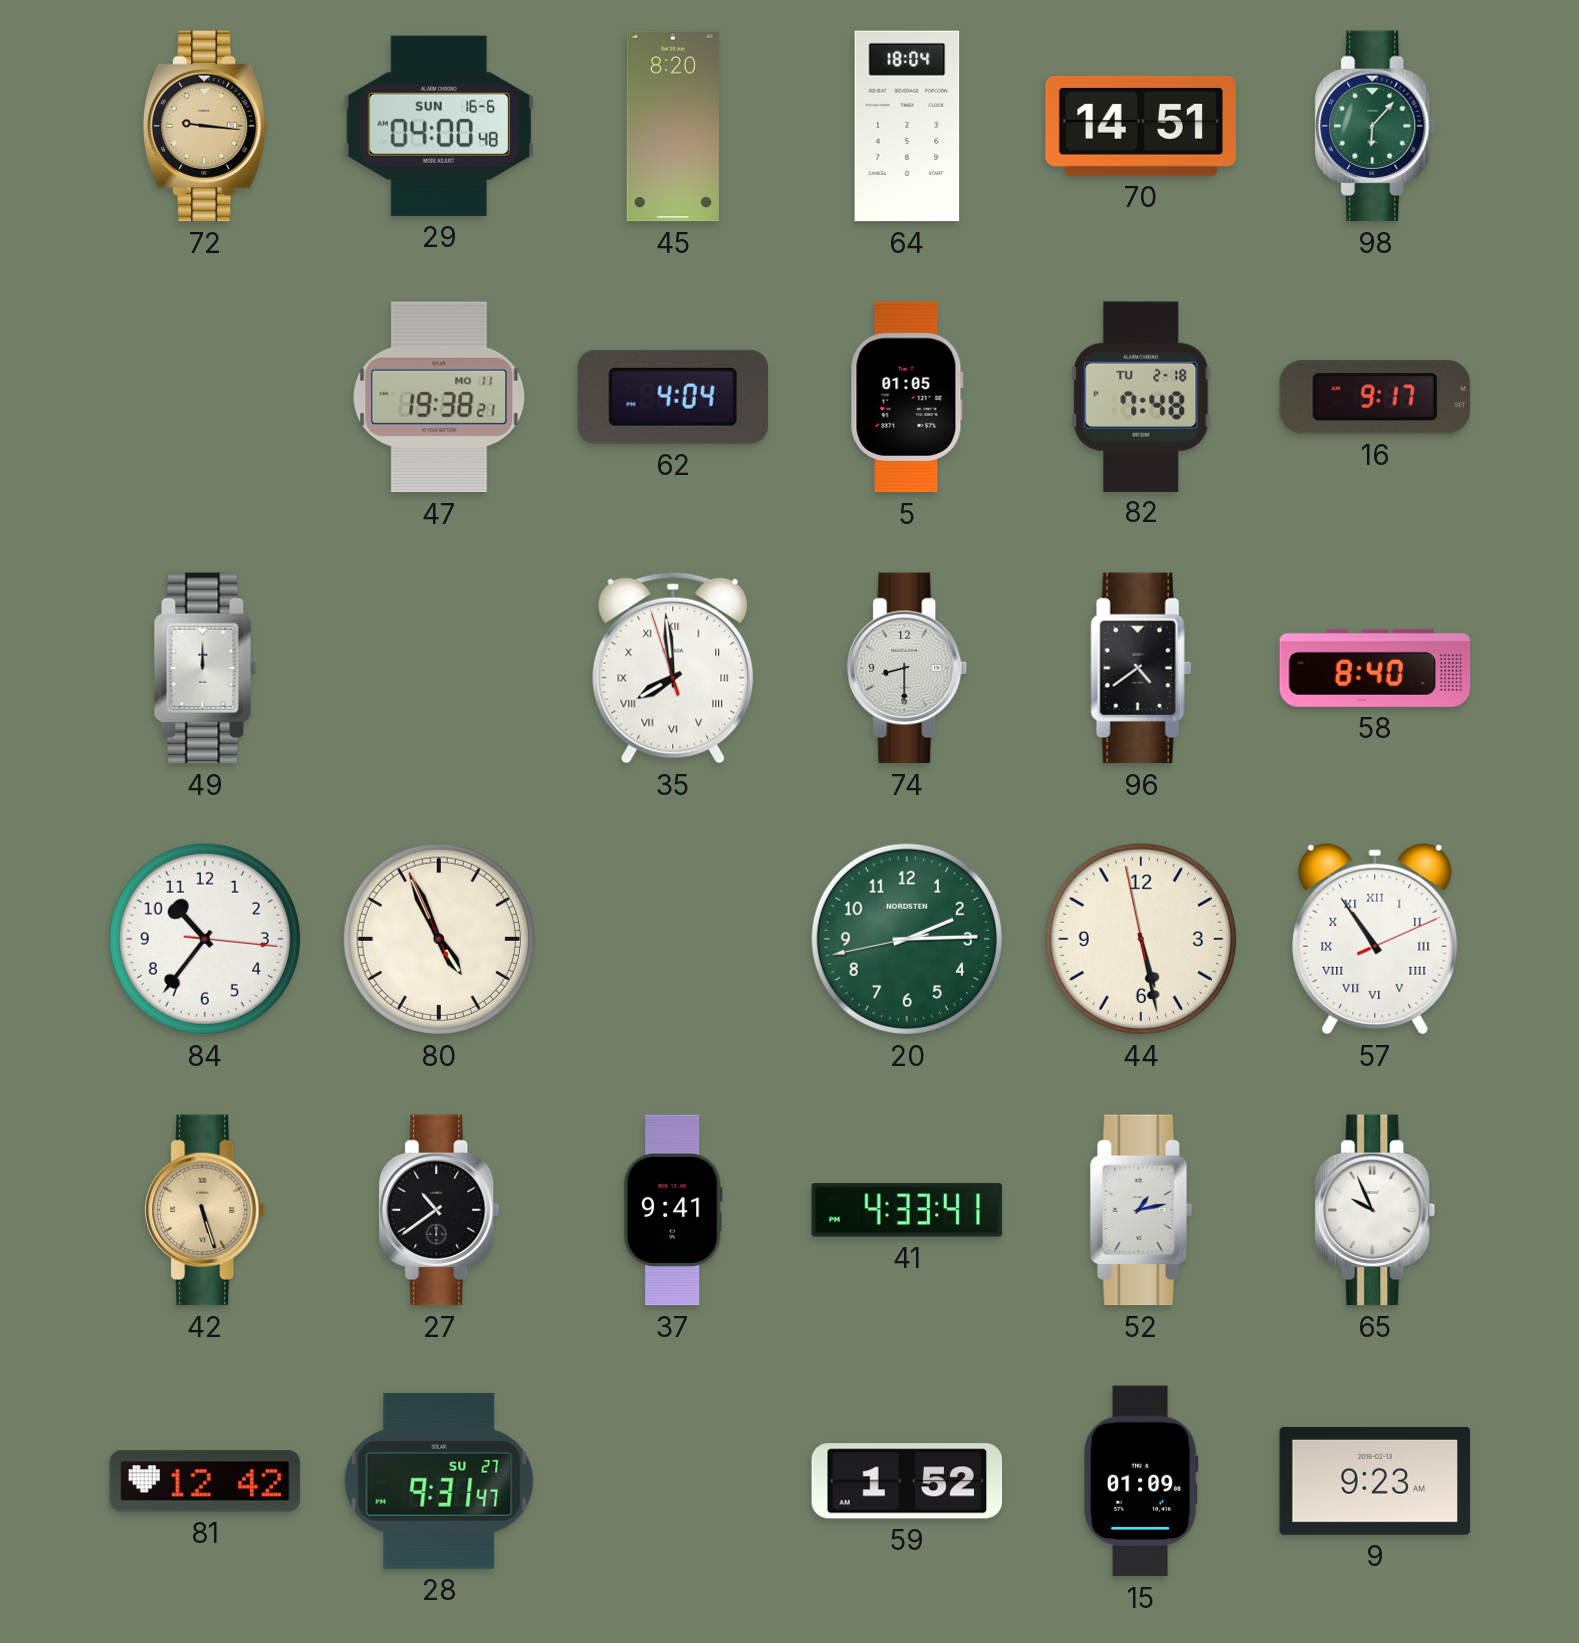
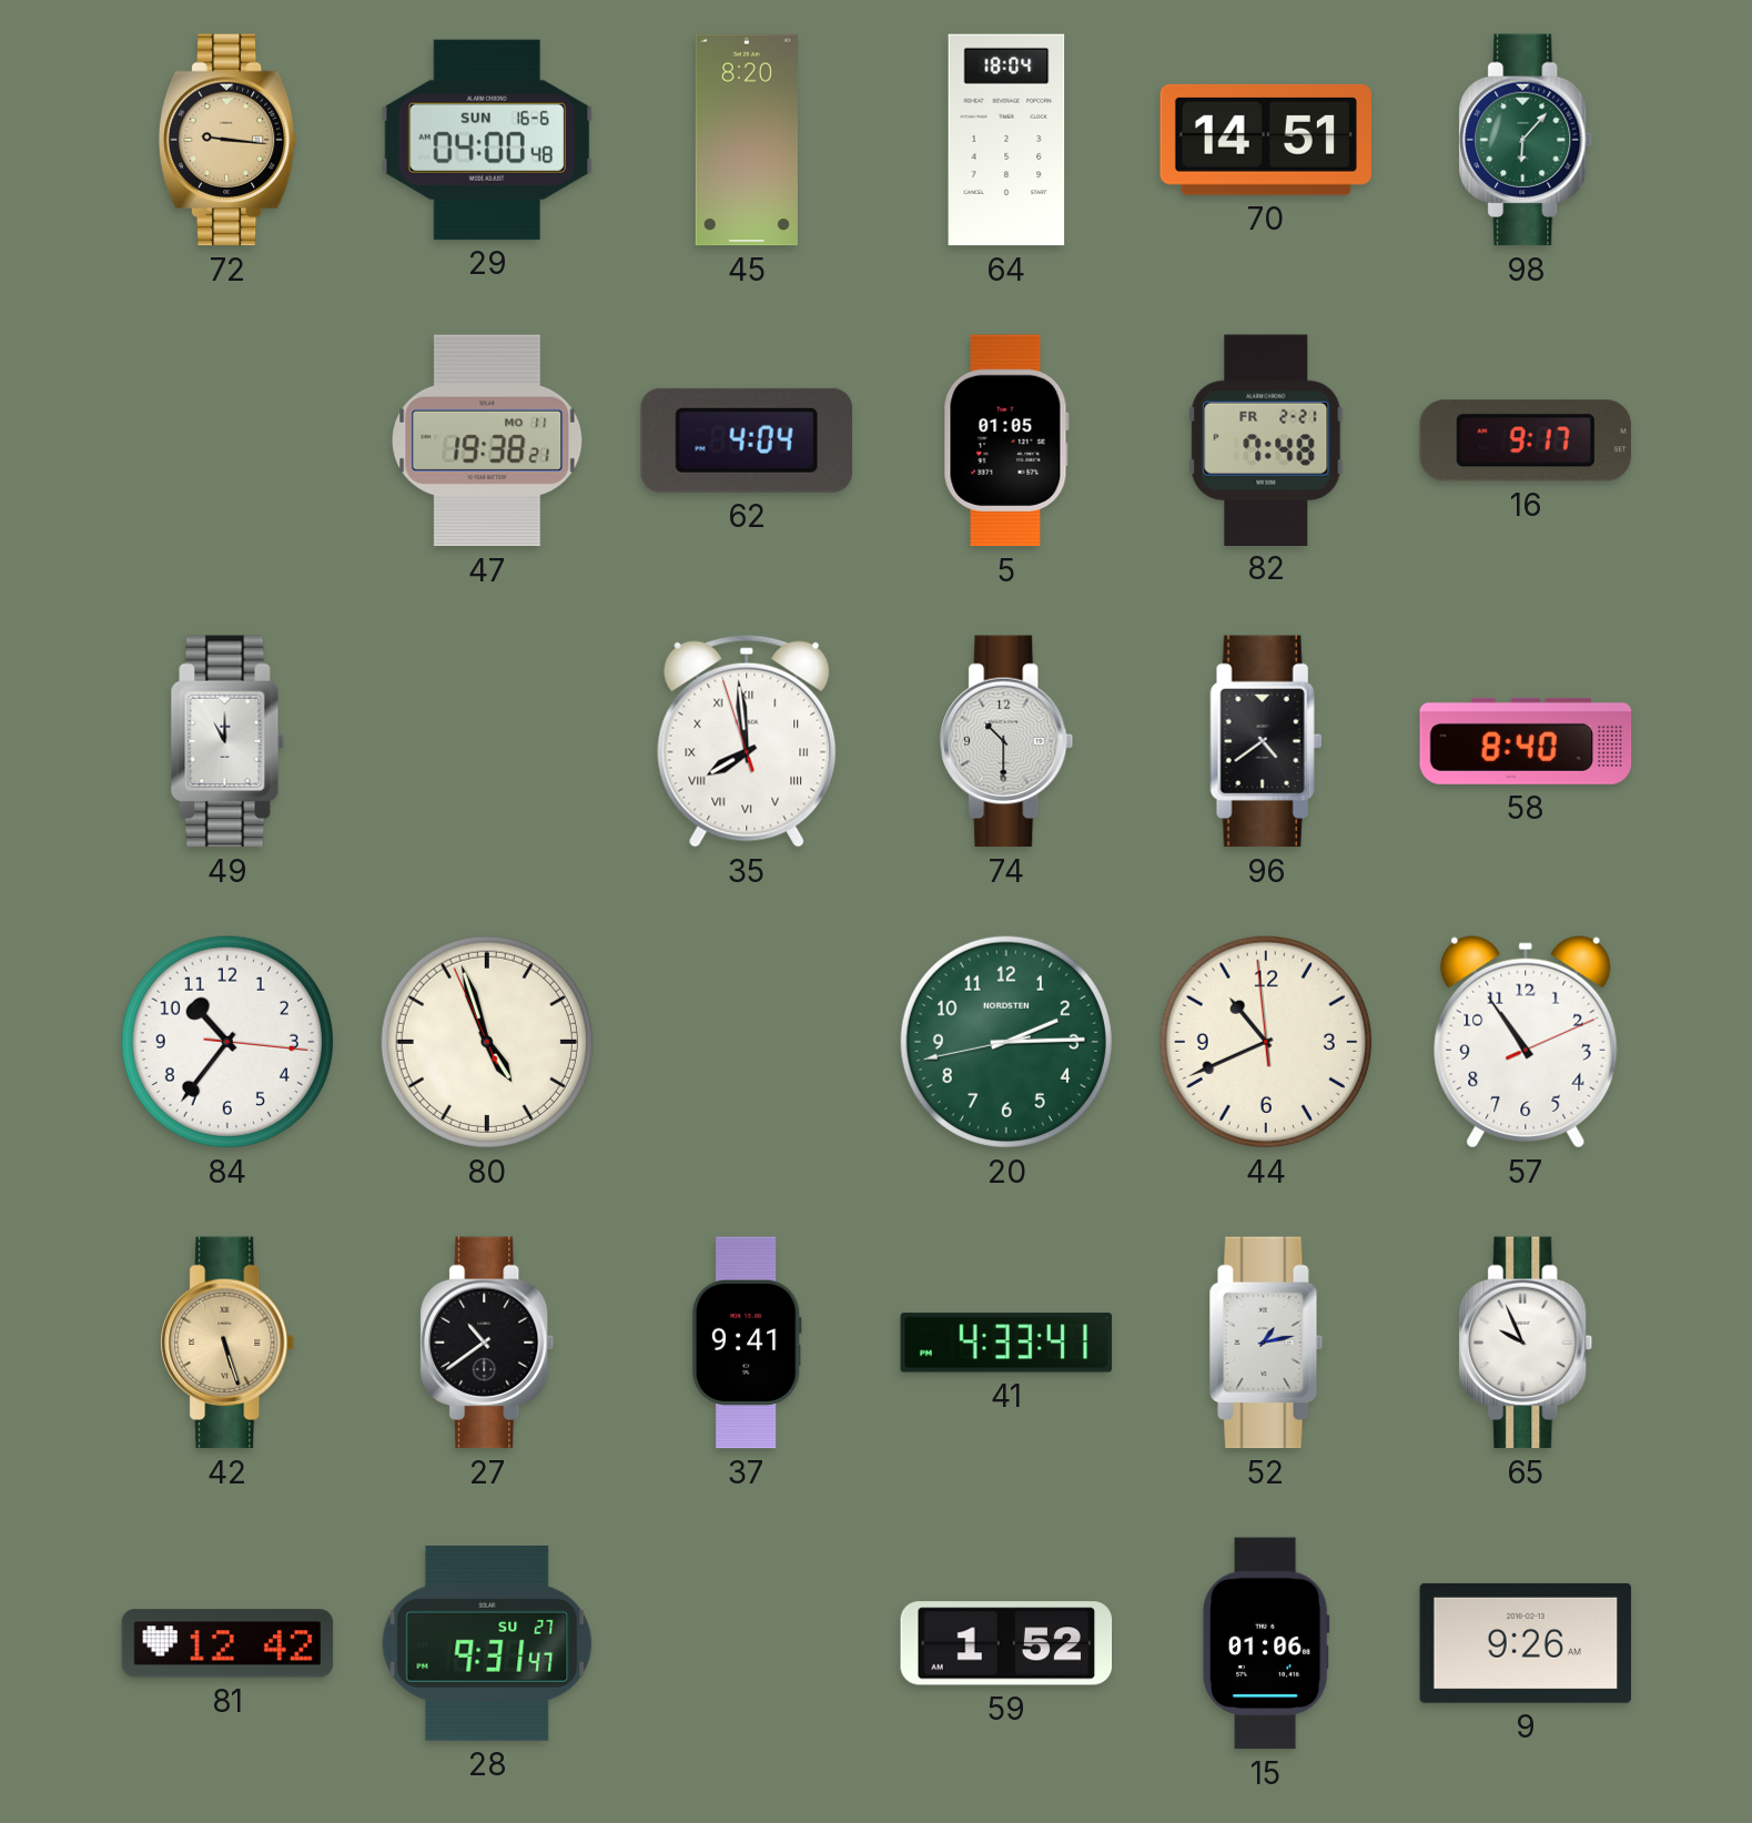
82 date: TU 2-18 -> FR 2-21
49: 12:00 -> 11:00
74: 8:30 -> 10:30
80: 4:55 -> 4:56
44: 5:27 -> 10:40
57 numerals: Roman -> Arabic
15: 01:09 -> 01:06
9: 9:23 -> 9:26
